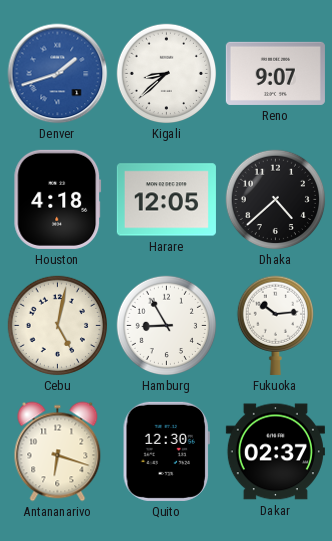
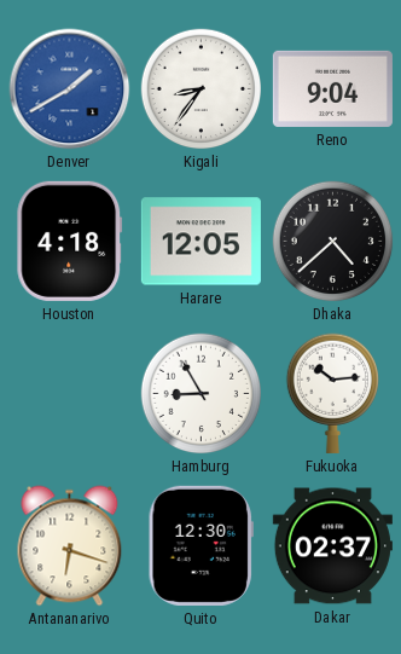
Denver: 1:42 -> 1:40
Kigali: 8:38 -> 8:36
Reno: 9:07 -> 9:04
Cebu: 5:02 -> none
